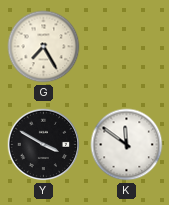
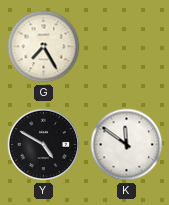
Y: 3:50 -> 4:50
